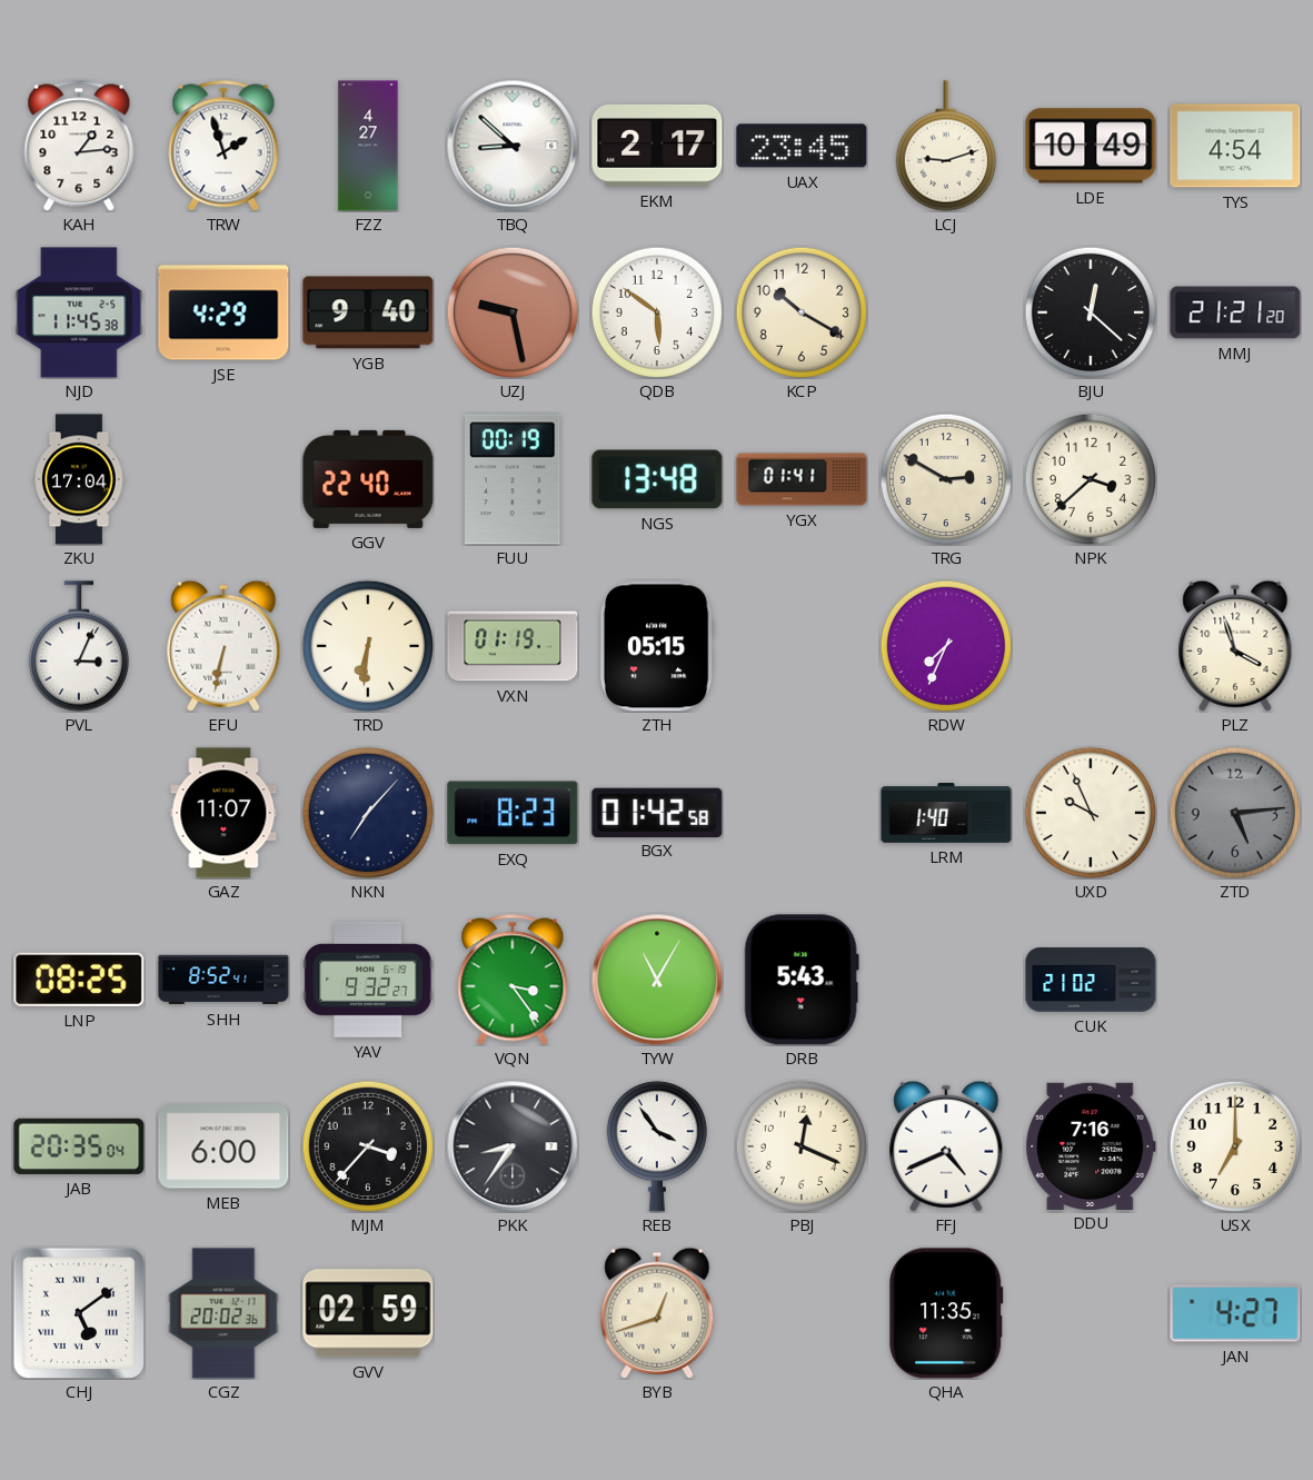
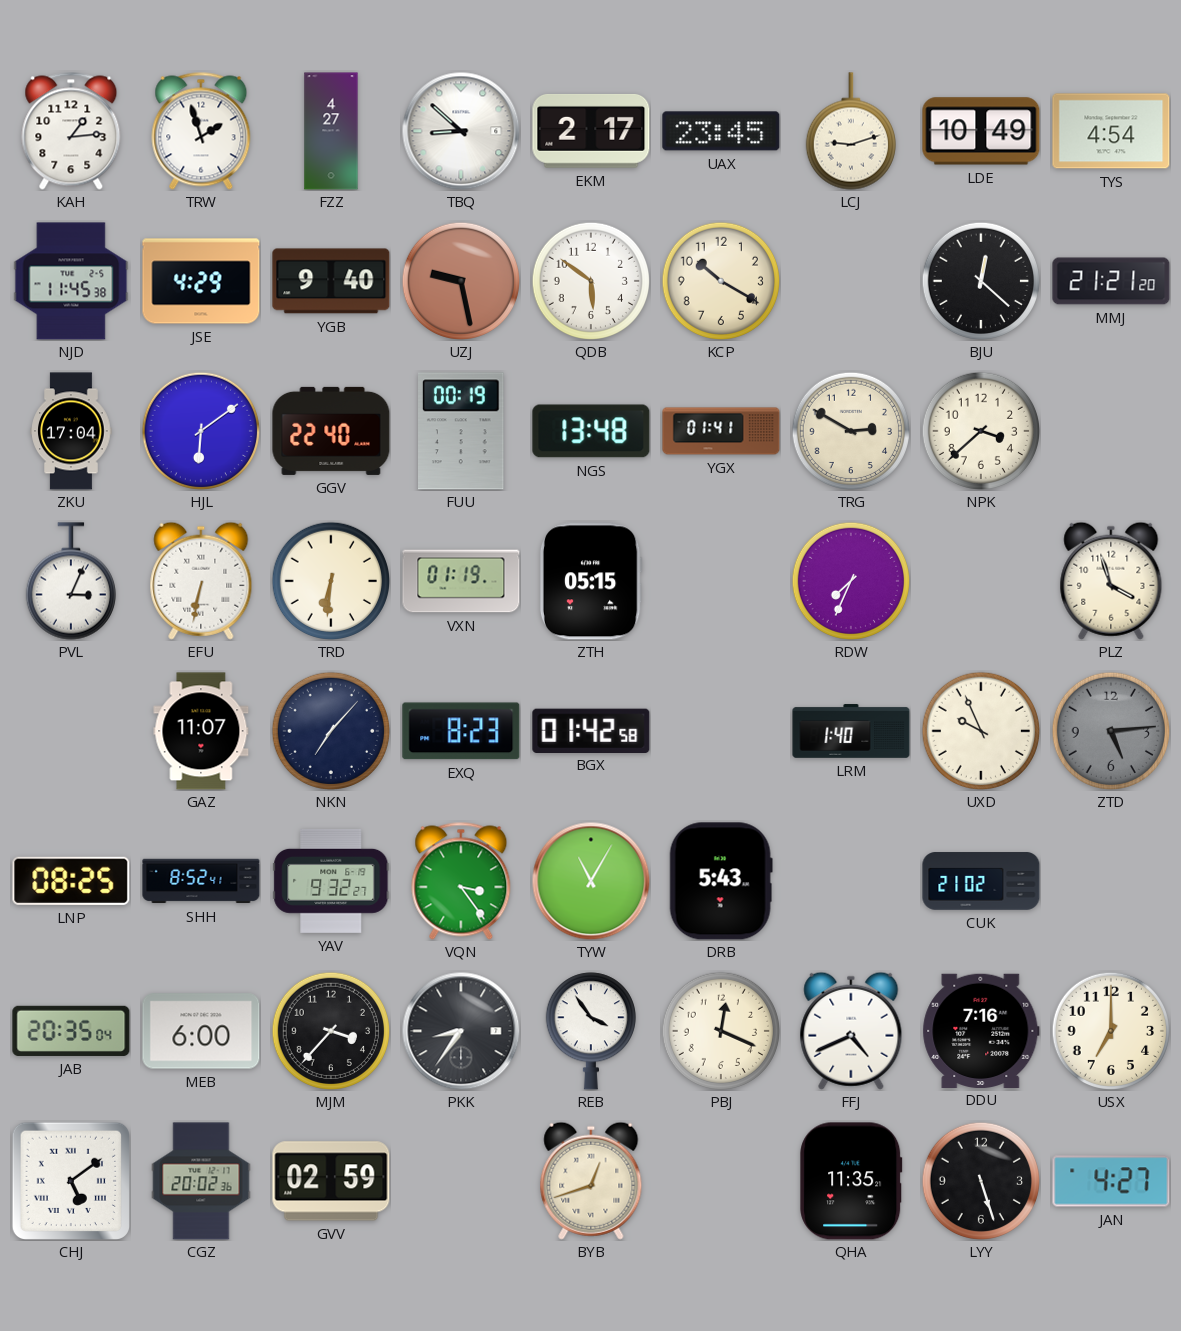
HJL: none -> 6:09
LYY: none -> 5:27
